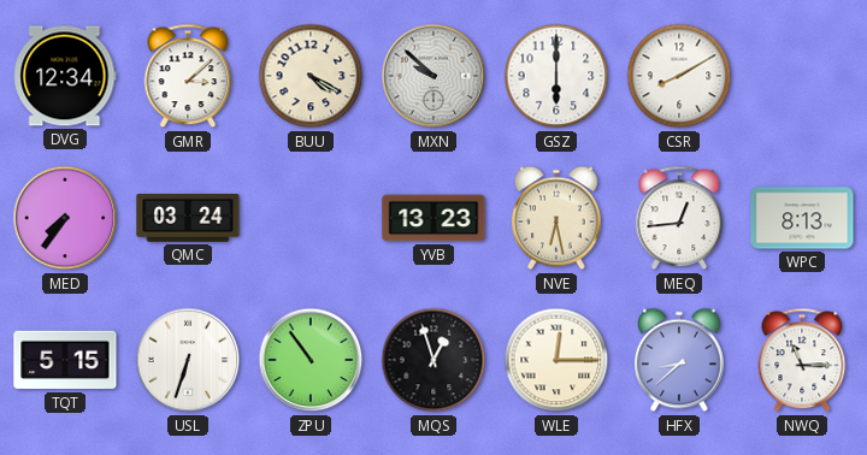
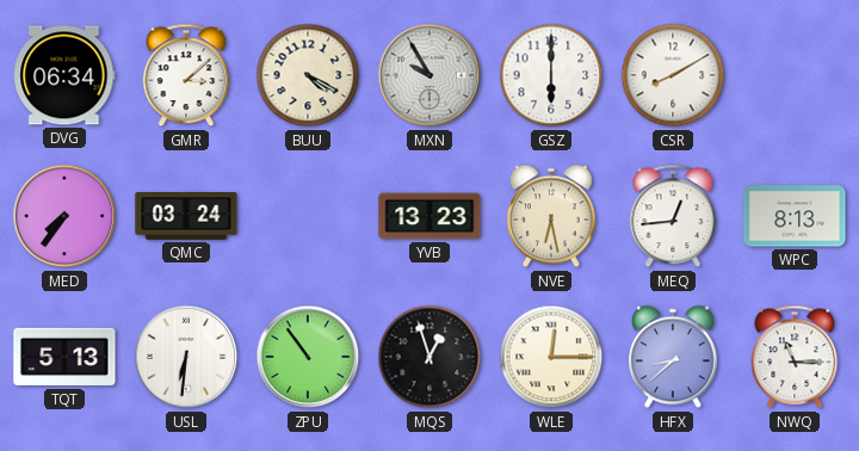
DVG: 12:34 -> 06:34
MXN: 9:52 -> 9:55
TQT: 5:15 -> 5:13
USL: 6:33 -> 6:31
